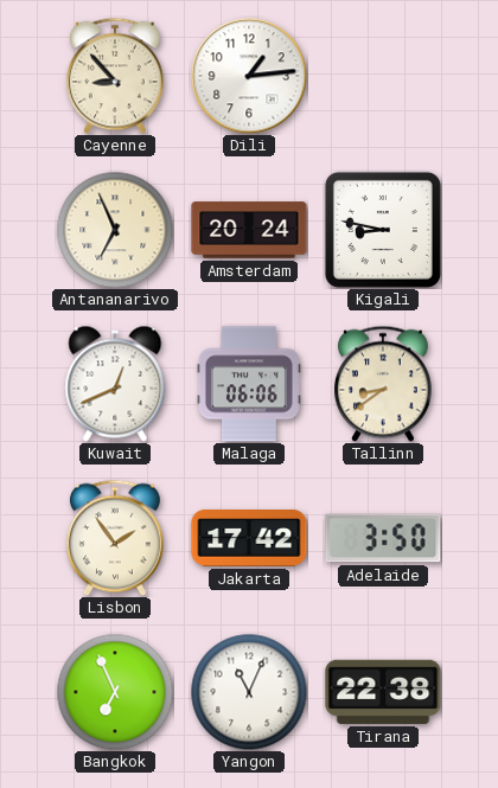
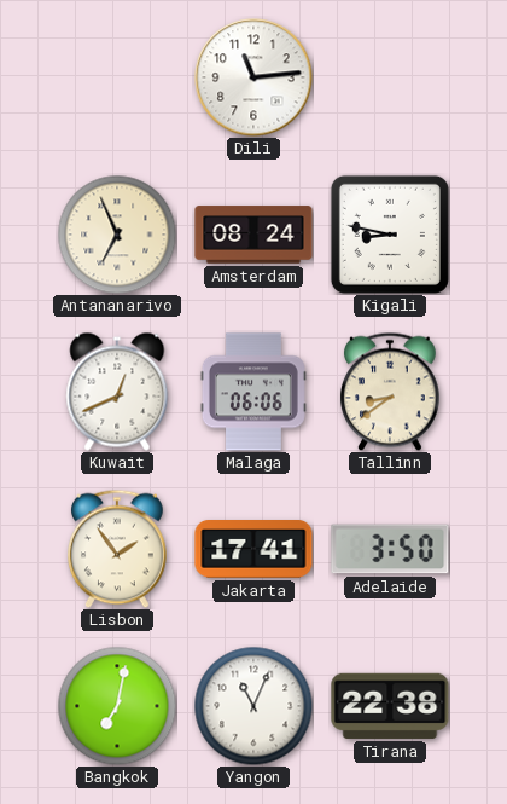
Cayenne: 8:53 -> none
Dili: 1:14 -> 11:14
Amsterdam: 20:24 -> 08:24
Jakarta: 17:42 -> 17:41
Bangkok: 6:56 -> 7:02
